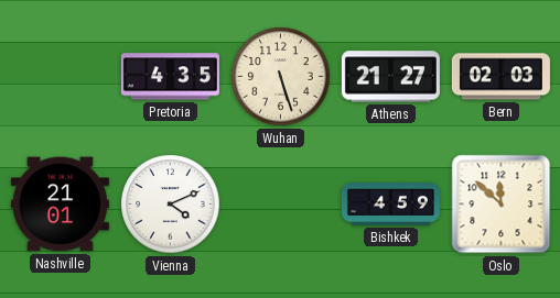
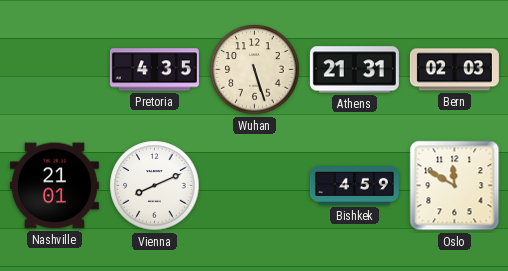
Athens: 21:27 -> 21:31
Vienna: 4:11 -> 8:11
Oslo: 11:52 -> 11:50
